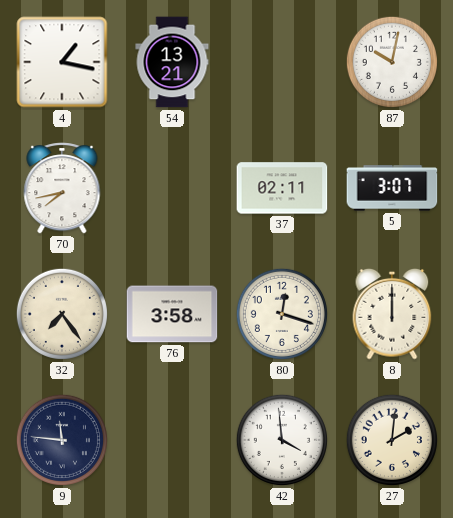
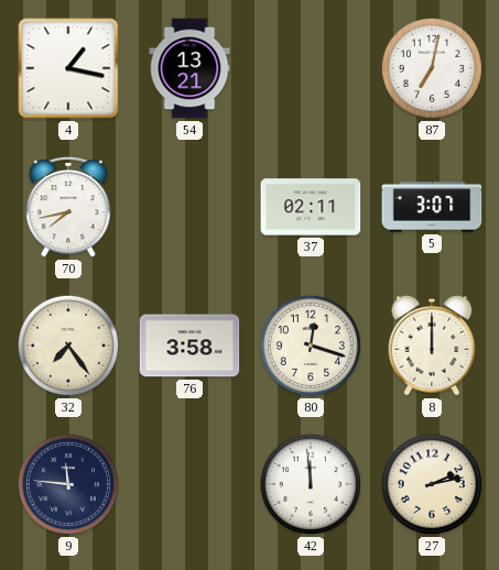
87: 10:02 -> 7:02
42: 3:59 -> 11:59
27: 2:01 -> 2:13
